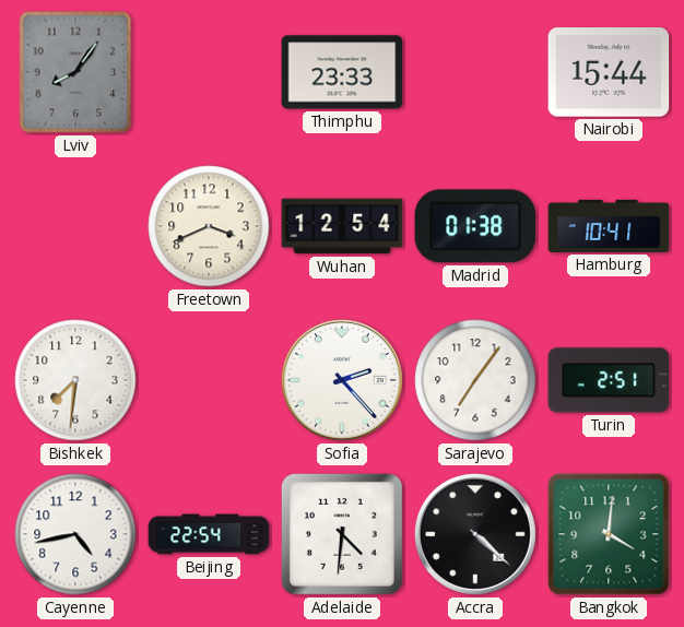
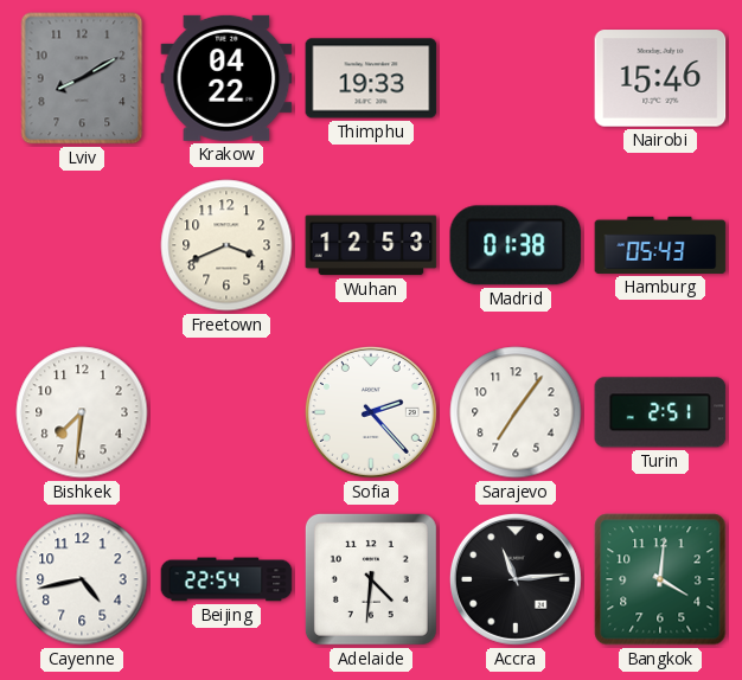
Lviv: 8:06 -> 8:10
Krakow: none -> 04:22
Thimphu: 23:33 -> 19:33
Nairobi: 15:44 -> 15:46
Wuhan: 12:54 -> 12:53
Hamburg: 10:41 -> 05:43
Accra: 4:22 -> 11:14
